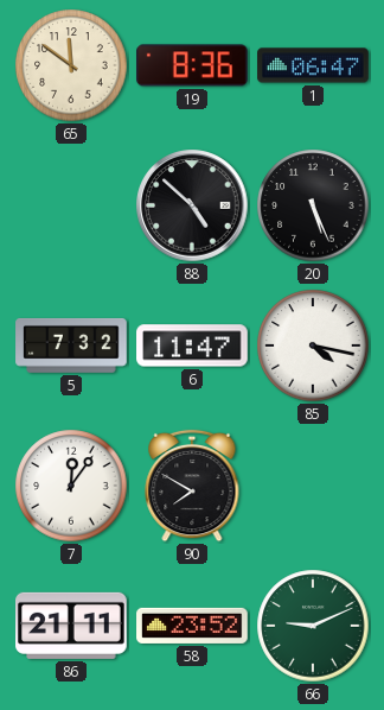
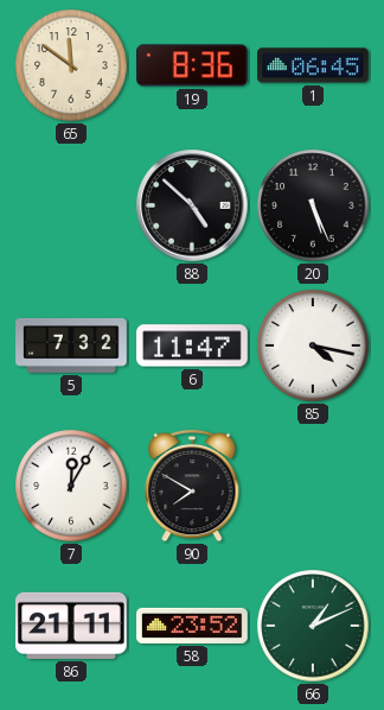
1: 06:47 -> 06:45
7: 12:06 -> 12:05
66: 9:11 -> 1:11
